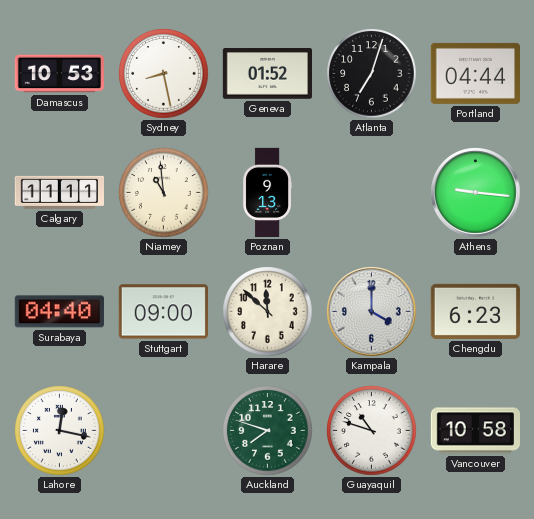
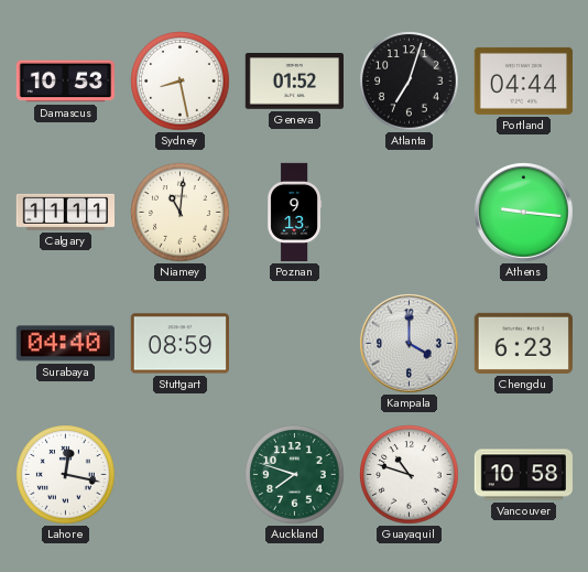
Niamey: 10:59 -> 11:01
Stuttgart: 09:00 -> 08:59
Harare: 11:52 -> none
